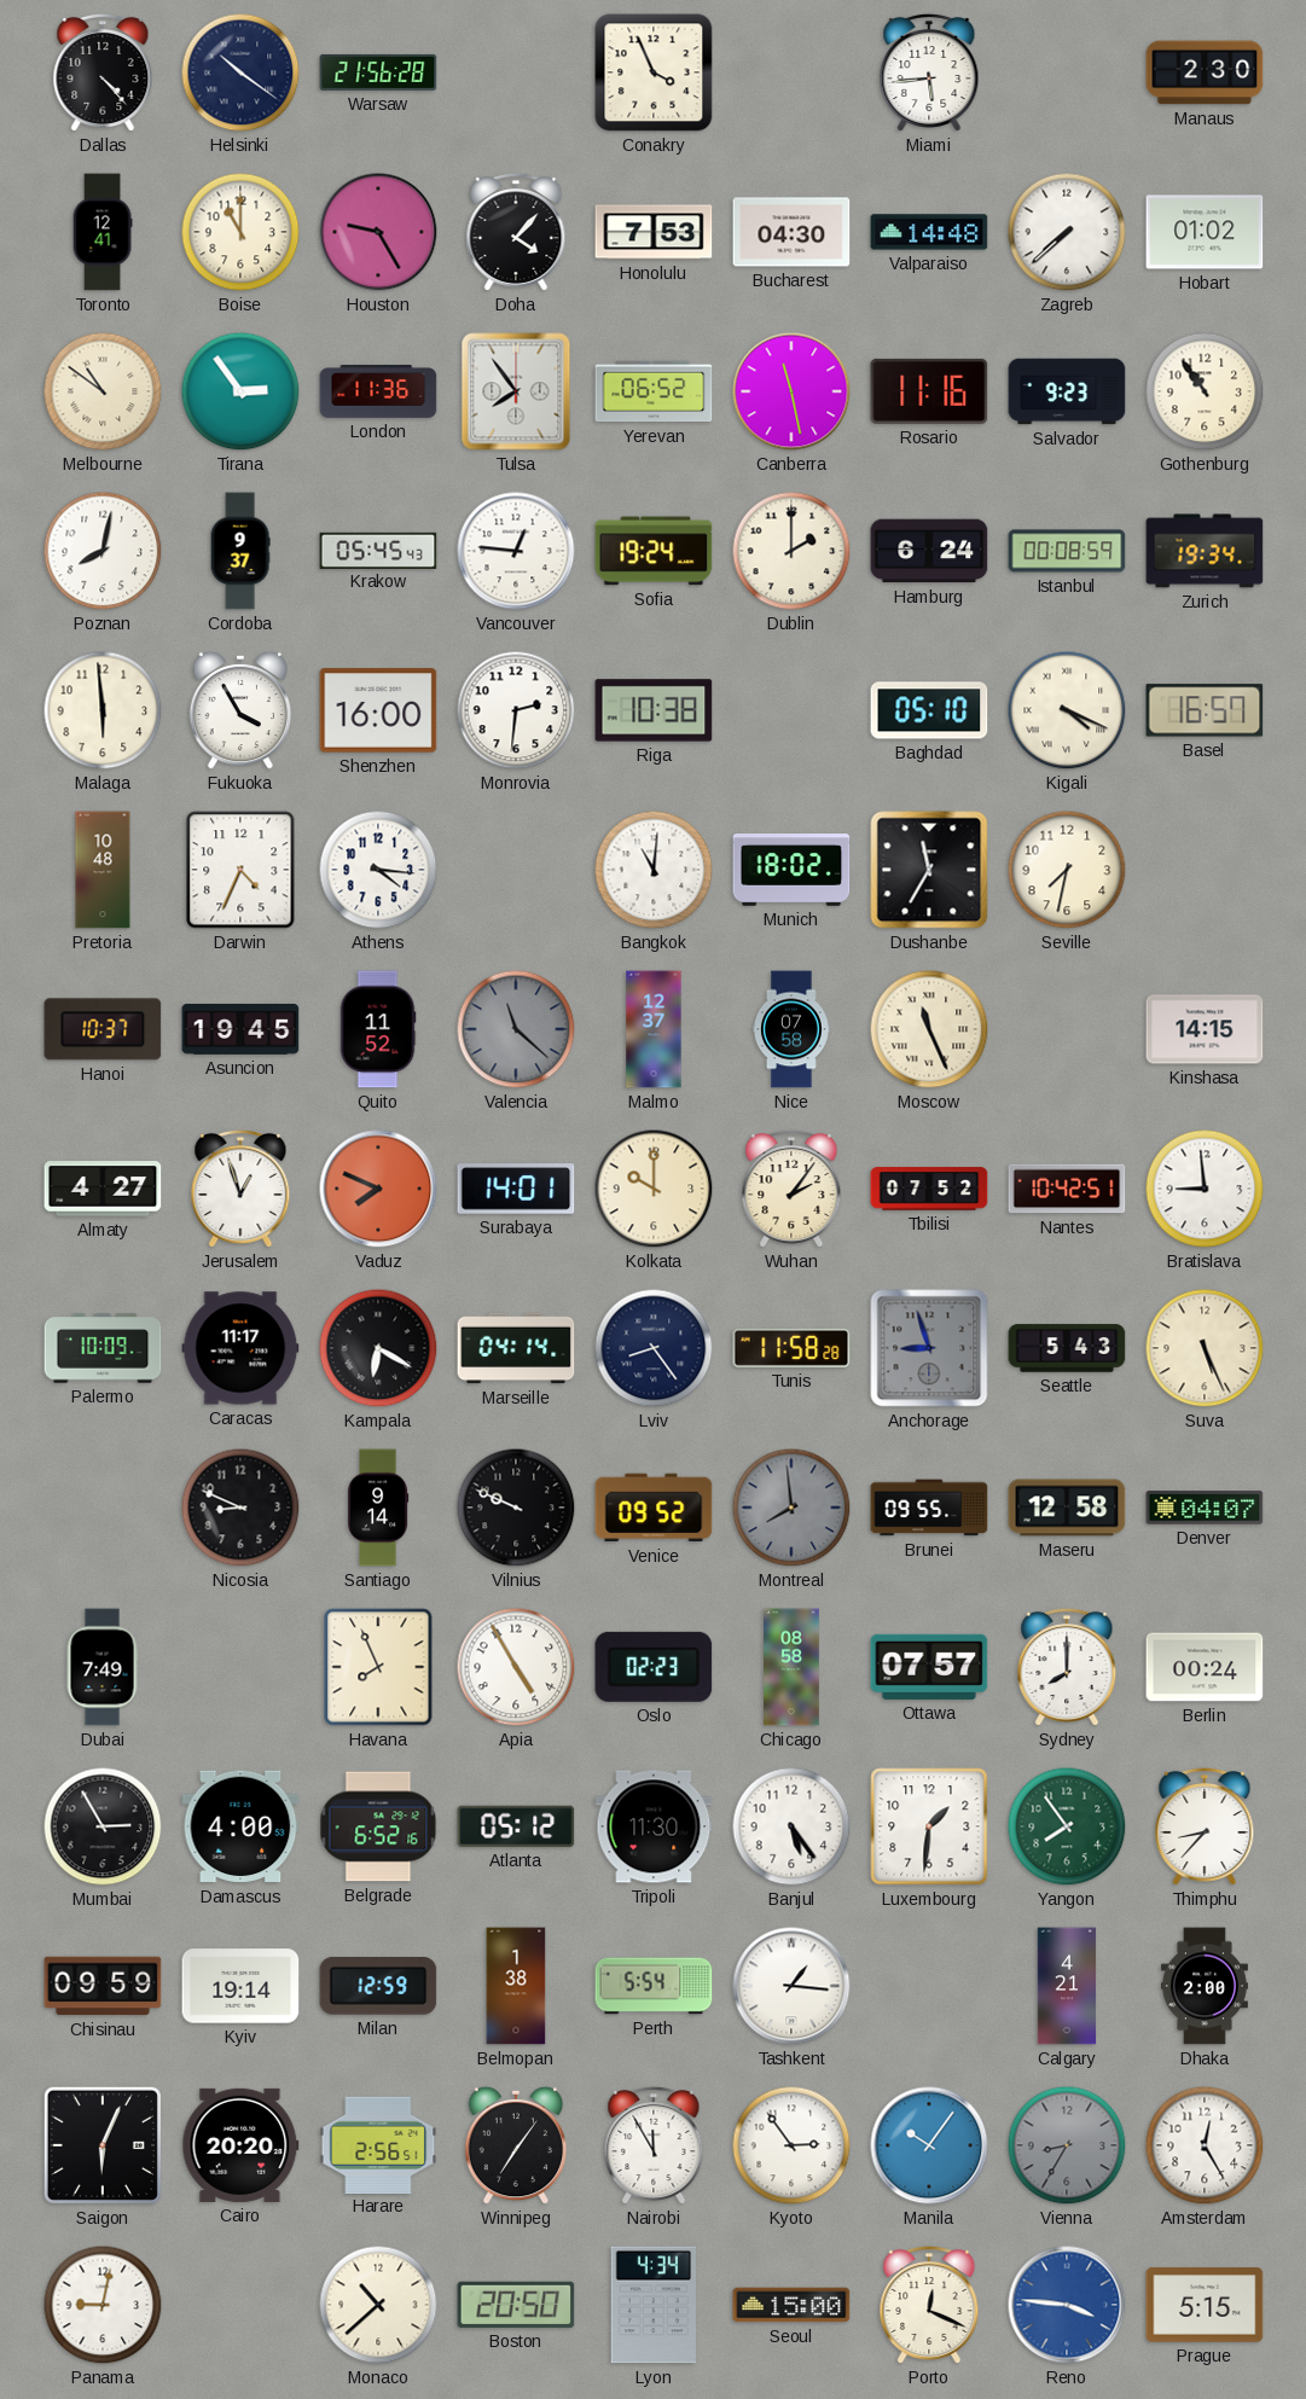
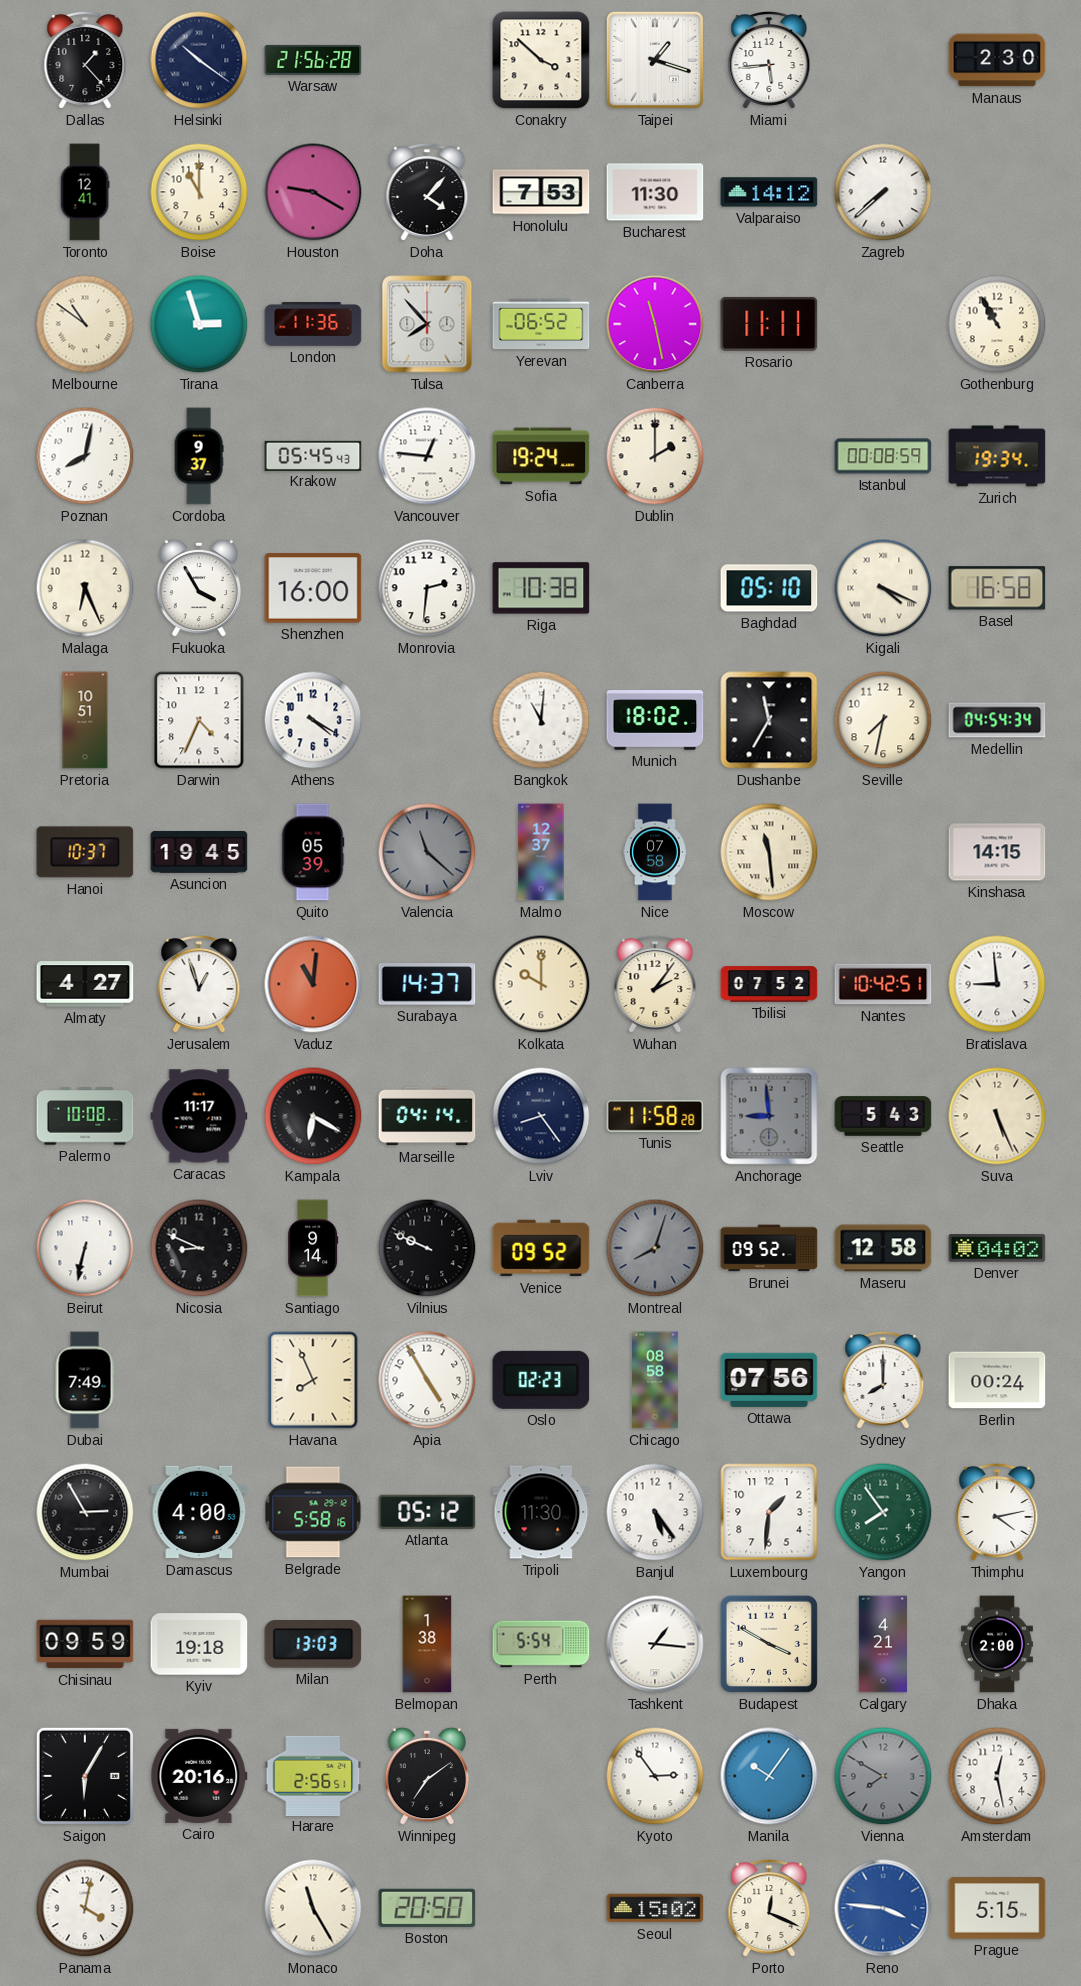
Dallas: 4:23 -> 1:23
Conakry: 3:56 -> 3:52
Taipei: none -> 1:18
Houston: 9:25 -> 9:20
Bucharest: 04:30 -> 11:30
Valparaiso: 14:48 -> 14:12
Hobart: 01:02 -> none
Tirana: 2:54 -> 2:57
Tulsa: 7:54 -> 7:53
Rosario: 11:16 -> 11:11
Salvador: 9:23 -> none
Gothenburg: 10:54 -> 10:55
Hamburg: 6:24 -> none
Malaga: 5:59 -> 6:26
Basel: 16:57 -> 16:58
Pretoria: 10:48 -> 10:51
Athens: 4:16 -> 4:20
Medellin: none -> 04:54
Quito: 11:52 -> 05:39
Moscow: 11:26 -> 11:29
Vaduz: 7:49 -> 11:01
Surabaya: 14:01 -> 14:37
Palermo: 10:09 -> 10:08
Anchorage: 8:57 -> 8:59
Beirut: none -> 6:32
Montreal: 7:59 -> 8:03
Brunei: 09:55 -> 09:52
Denver: 04:07 -> 04:02
Ottawa: 07:57 -> 07:56
Belgrade: 6:52 -> 5:58
Thimphu: 8:37 -> 4:13
Kyiv: 19:14 -> 19:18
Milan: 12:59 -> 13:03
Budapest: none -> 3:50
Saigon: 6:04 -> 6:05
Cairo: 20:20 -> 20:16
Winnipeg: 7:06 -> 7:09
Nairobi: 11:55 -> none
Vienna: 8:35 -> 7:50
Amsterdam: 12:25 -> 12:28
Panama: 9:02 -> 4:02
Monaco: 10:38 -> 11:25
Lyon: 4:34 -> none
Seoul: 15:00 -> 15:02
